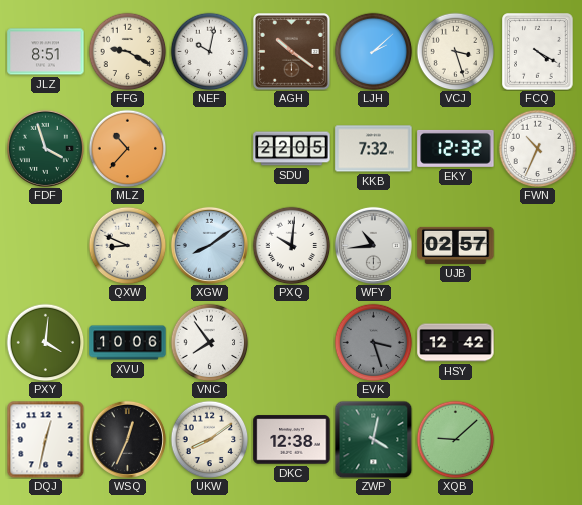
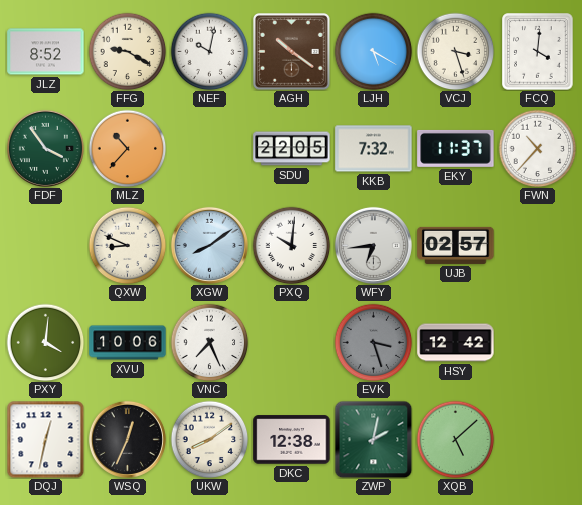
JLZ: 8:51 -> 8:52
LJH: 2:08 -> 5:20
FCQ: 4:20 -> 4:01
FDF: 3:57 -> 3:54
EKY: 12:32 -> 11:37
FWN: 10:34 -> 10:37
WFY: 10:44 -> 6:44
VNC: 7:54 -> 7:26
ZWP: 4:02 -> 2:02
XQB: 9:08 -> 5:08
